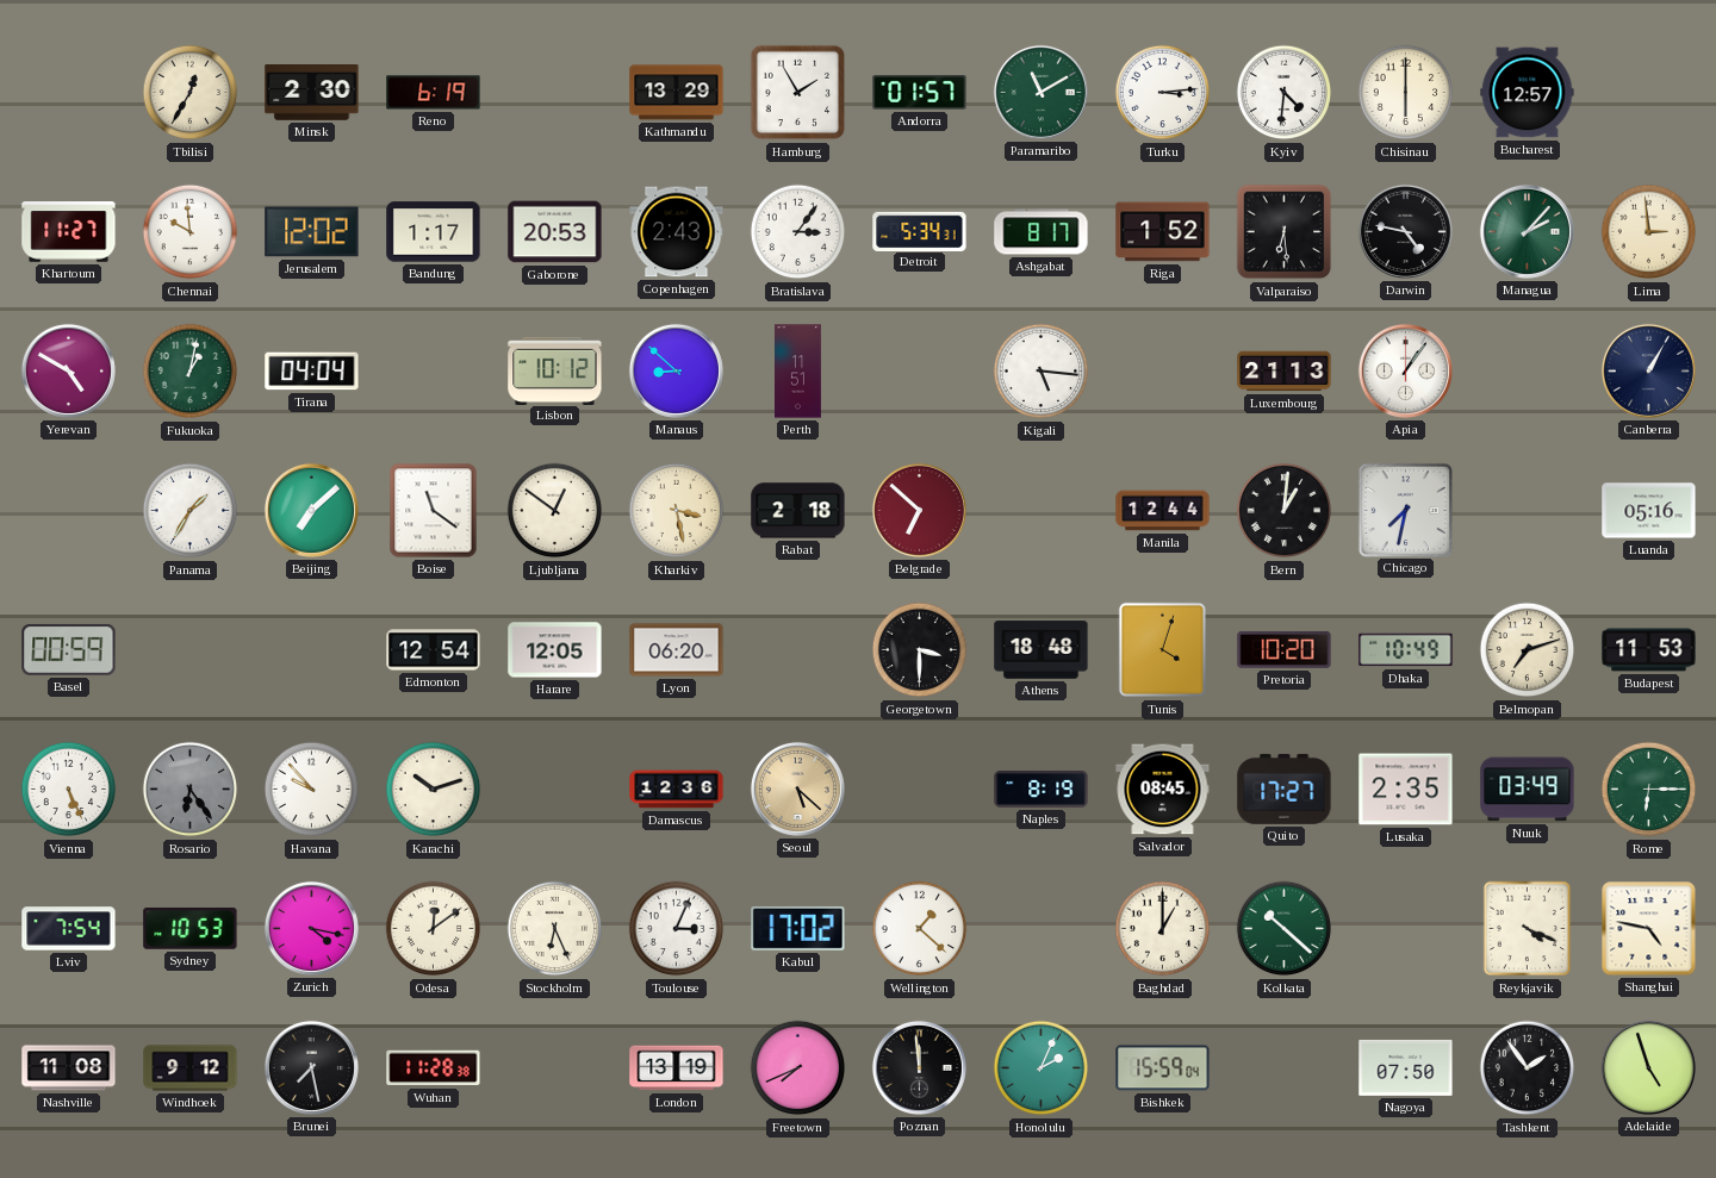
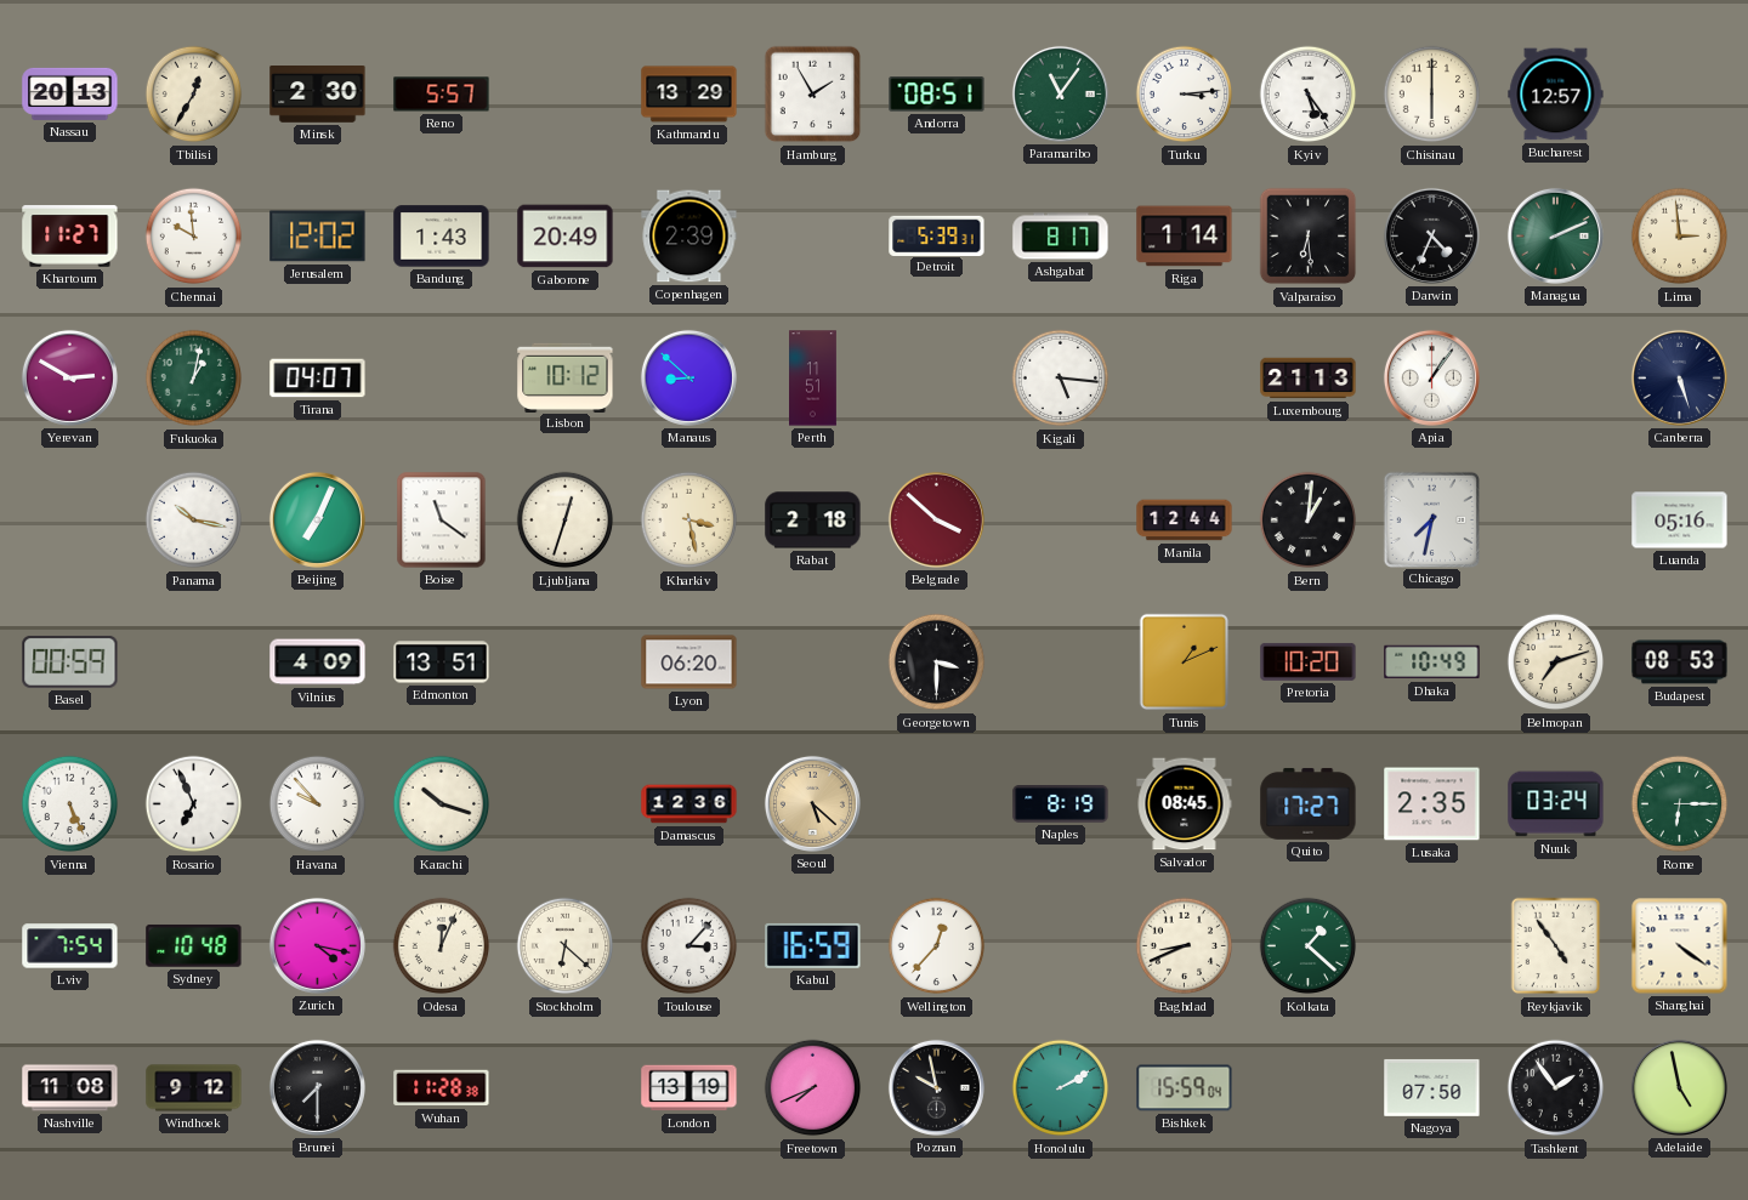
Nassau: none -> 20:13
Reno: 6:19 -> 5:57
Andorra: 01:57 -> 08:51
Paramaribo: 11:10 -> 11:06
Kyiv: 4:31 -> 5:24
Bandung: 1:17 -> 1:43
Gaborone: 20:53 -> 20:49
Copenhagen: 2:43 -> 2:39
Bratislava: 3:06 -> none
Detroit: 5:34 -> 5:39
Riga: 1:52 -> 1:14
Darwin: 4:47 -> 4:34
Managua: 2:07 -> 2:11
Yerevan: 4:50 -> 2:50
Tirana: 04:04 -> 04:07
Canberra: 1:05 -> 5:27
Panama: 1:35 -> 10:17
Beijing: 7:08 -> 7:04
Ljubljana: 12:51 -> 12:33
Belgrade: 6:52 -> 3:52
Vilnius: none -> 4:09
Edmonton: 12:54 -> 13:51
Harare: 12:05 -> none
Athens: 18:48 -> none
Tunis: 4:03 -> 1:11
Budapest: 11:53 -> 08:53
Rosario: 6:24 -> 6:56
Rosario dial: grey -> white
Karachi: 10:12 -> 10:18
Nuuk: 03:49 -> 03:24
Sydney: 10:53 -> 10:48
Odesa: 12:09 -> 12:04
Stockholm: 6:26 -> 6:22
Toulouse: 3:04 -> 3:07
Kabul: 17:02 -> 16:59
Wellington: 1:22 -> 12:37
Baghdad: 1:00 -> 8:41
Kolkata: 10:22 -> 1:22
Reykjavik: 4:19 -> 4:54
Shanghai: 4:47 -> 4:21
Brunei: 7:28 -> 7:30
Poznan: 11:59 -> 9:58
Honolulu: 2:04 -> 2:10
Adelaide: 4:57 -> 4:58
